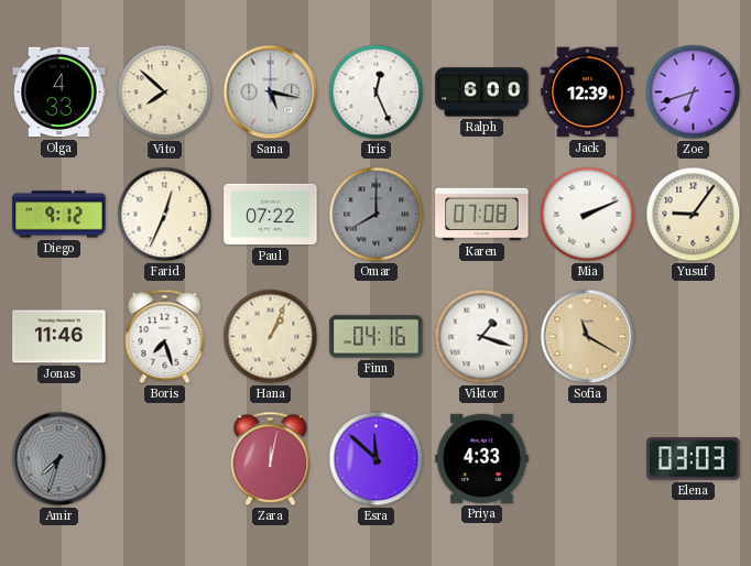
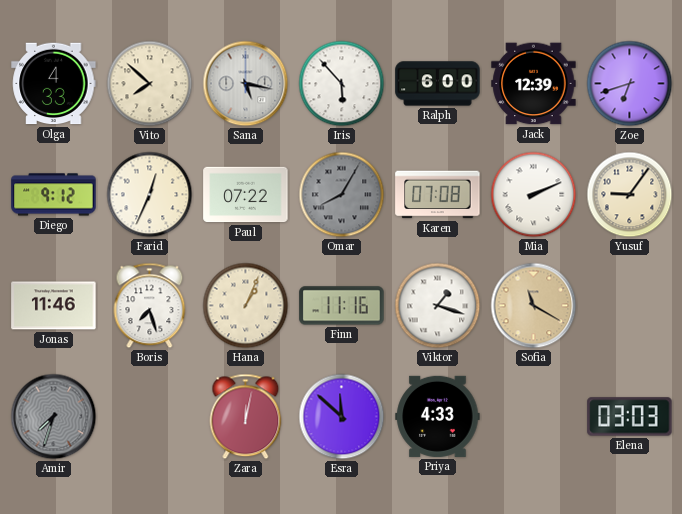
Iris: 12:26 -> 5:53
Omar: 8:00 -> 8:05
Finn: 04:16 -> 11:16
